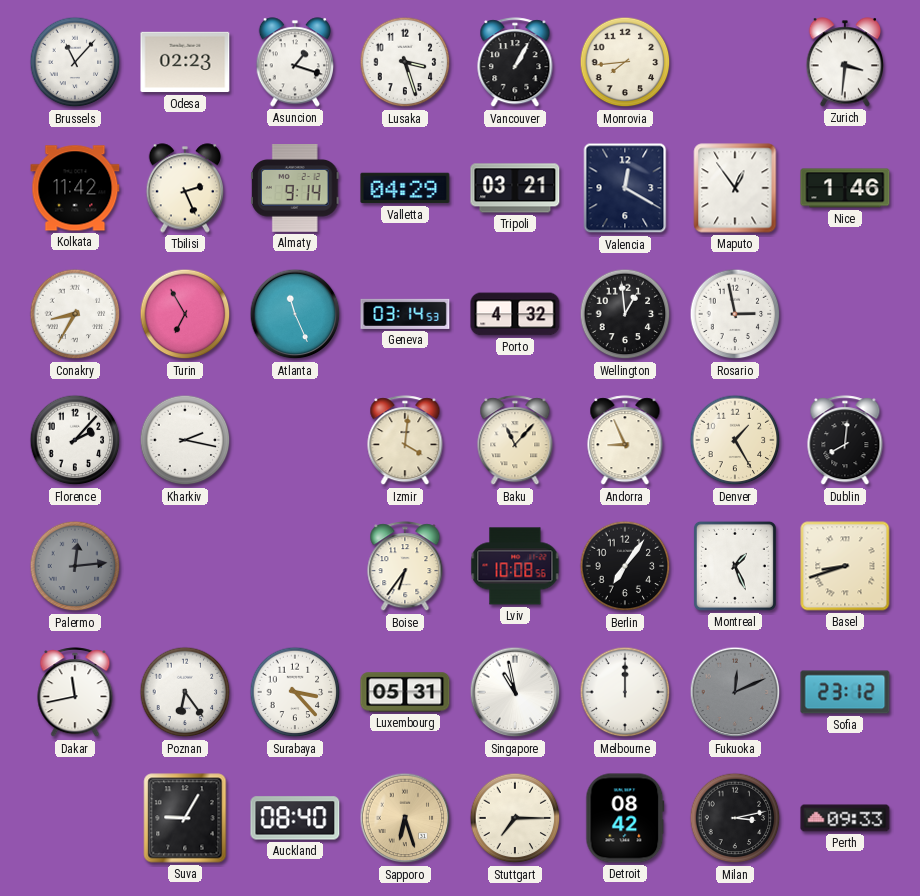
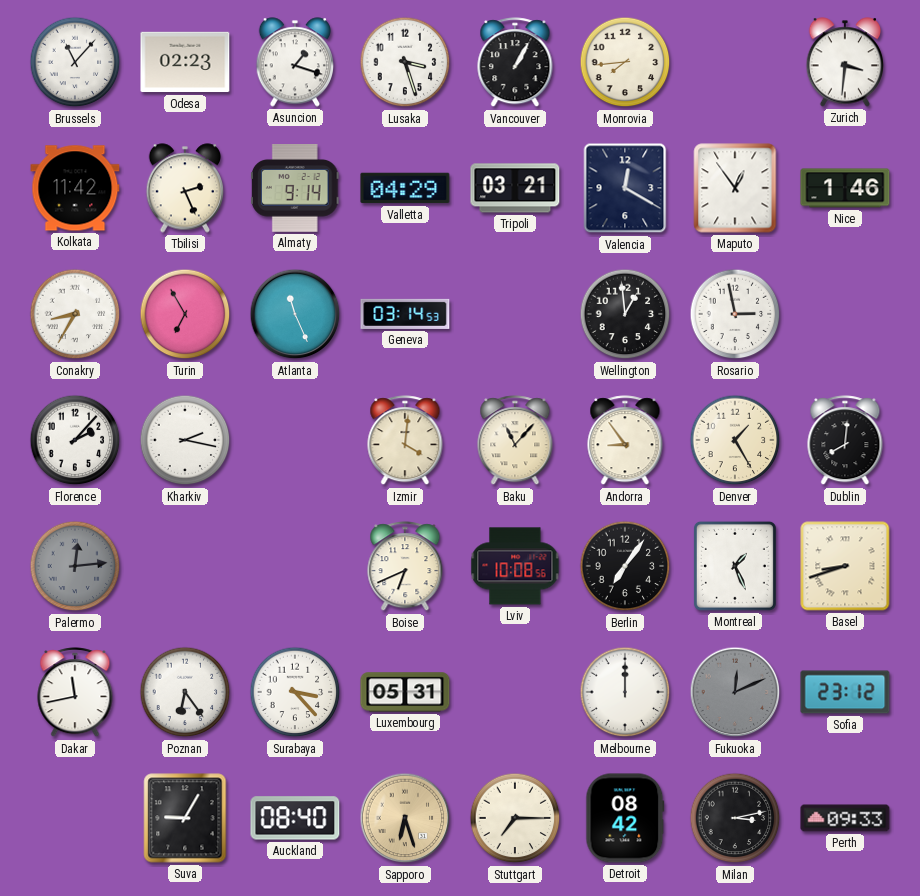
Porto: 4:32 -> none
Andorra: 8:56 -> 8:54
Boise: 6:36 -> 6:41
Singapore: 10:58 -> none
